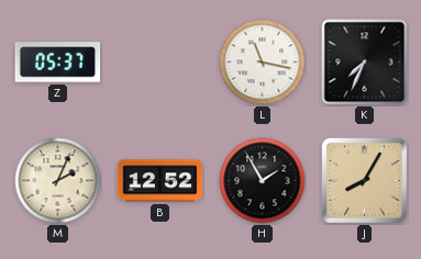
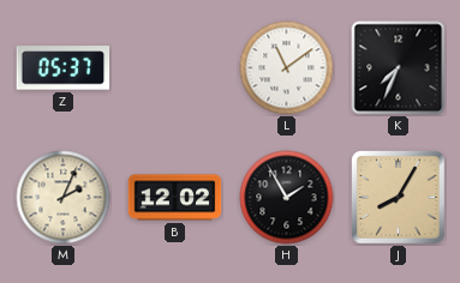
L: 11:17 -> 11:09
B: 12:52 -> 12:02
